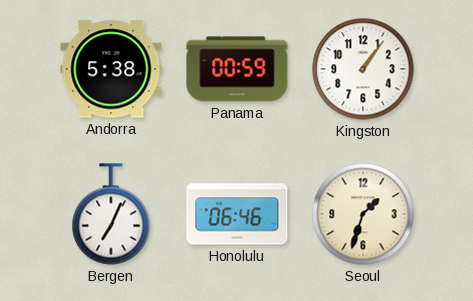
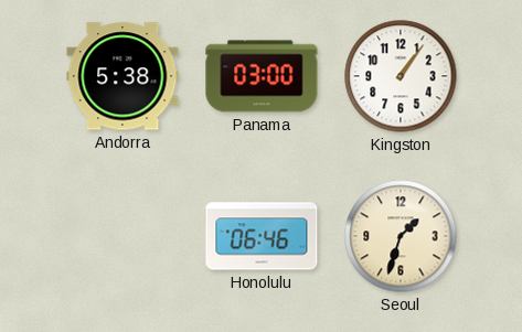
Panama: 00:59 -> 03:00
Bergen: 7:04 -> none
